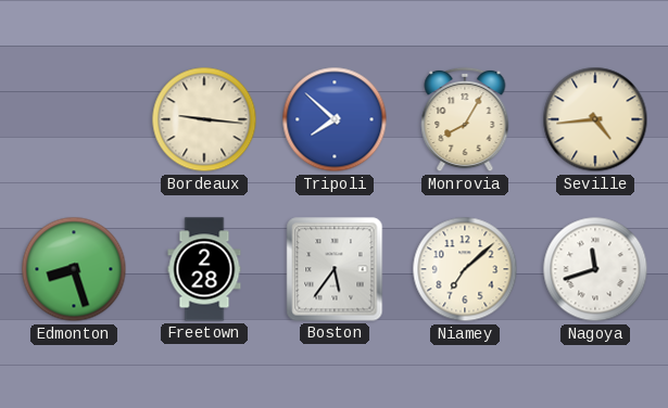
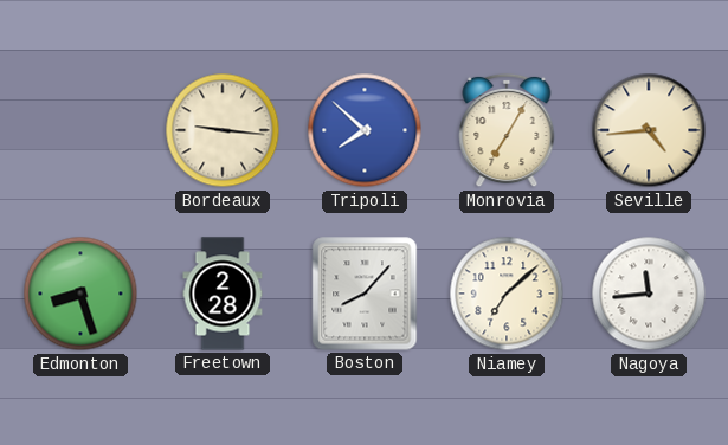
Monrovia: 8:05 -> 7:05
Boston: 5:36 -> 8:07
Nagoya: 11:42 -> 11:44
